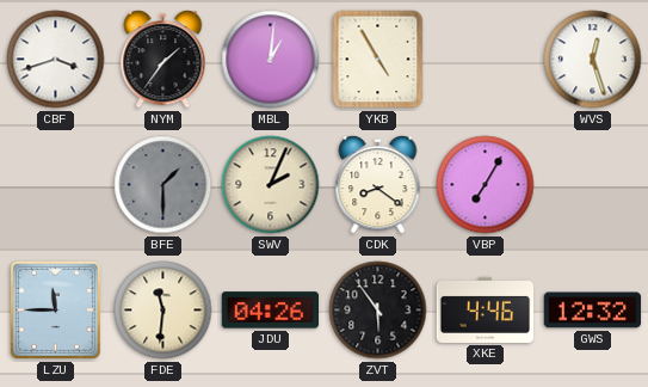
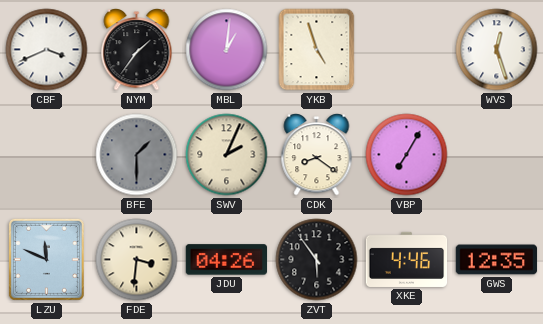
CBF: 3:42 -> 3:41
YKB: 4:55 -> 4:57
LZU: 11:45 -> 11:49
FDE: 11:31 -> 3:31
GWS: 12:32 -> 12:35
